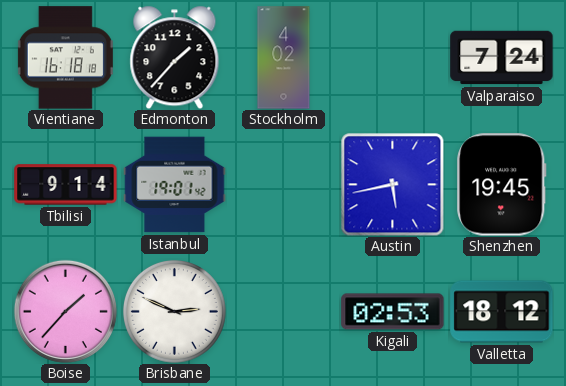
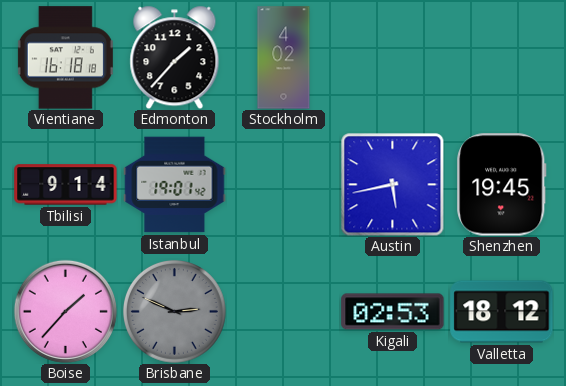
Valparaiso: 7:24 -> none
Brisbane dial: white -> grey
